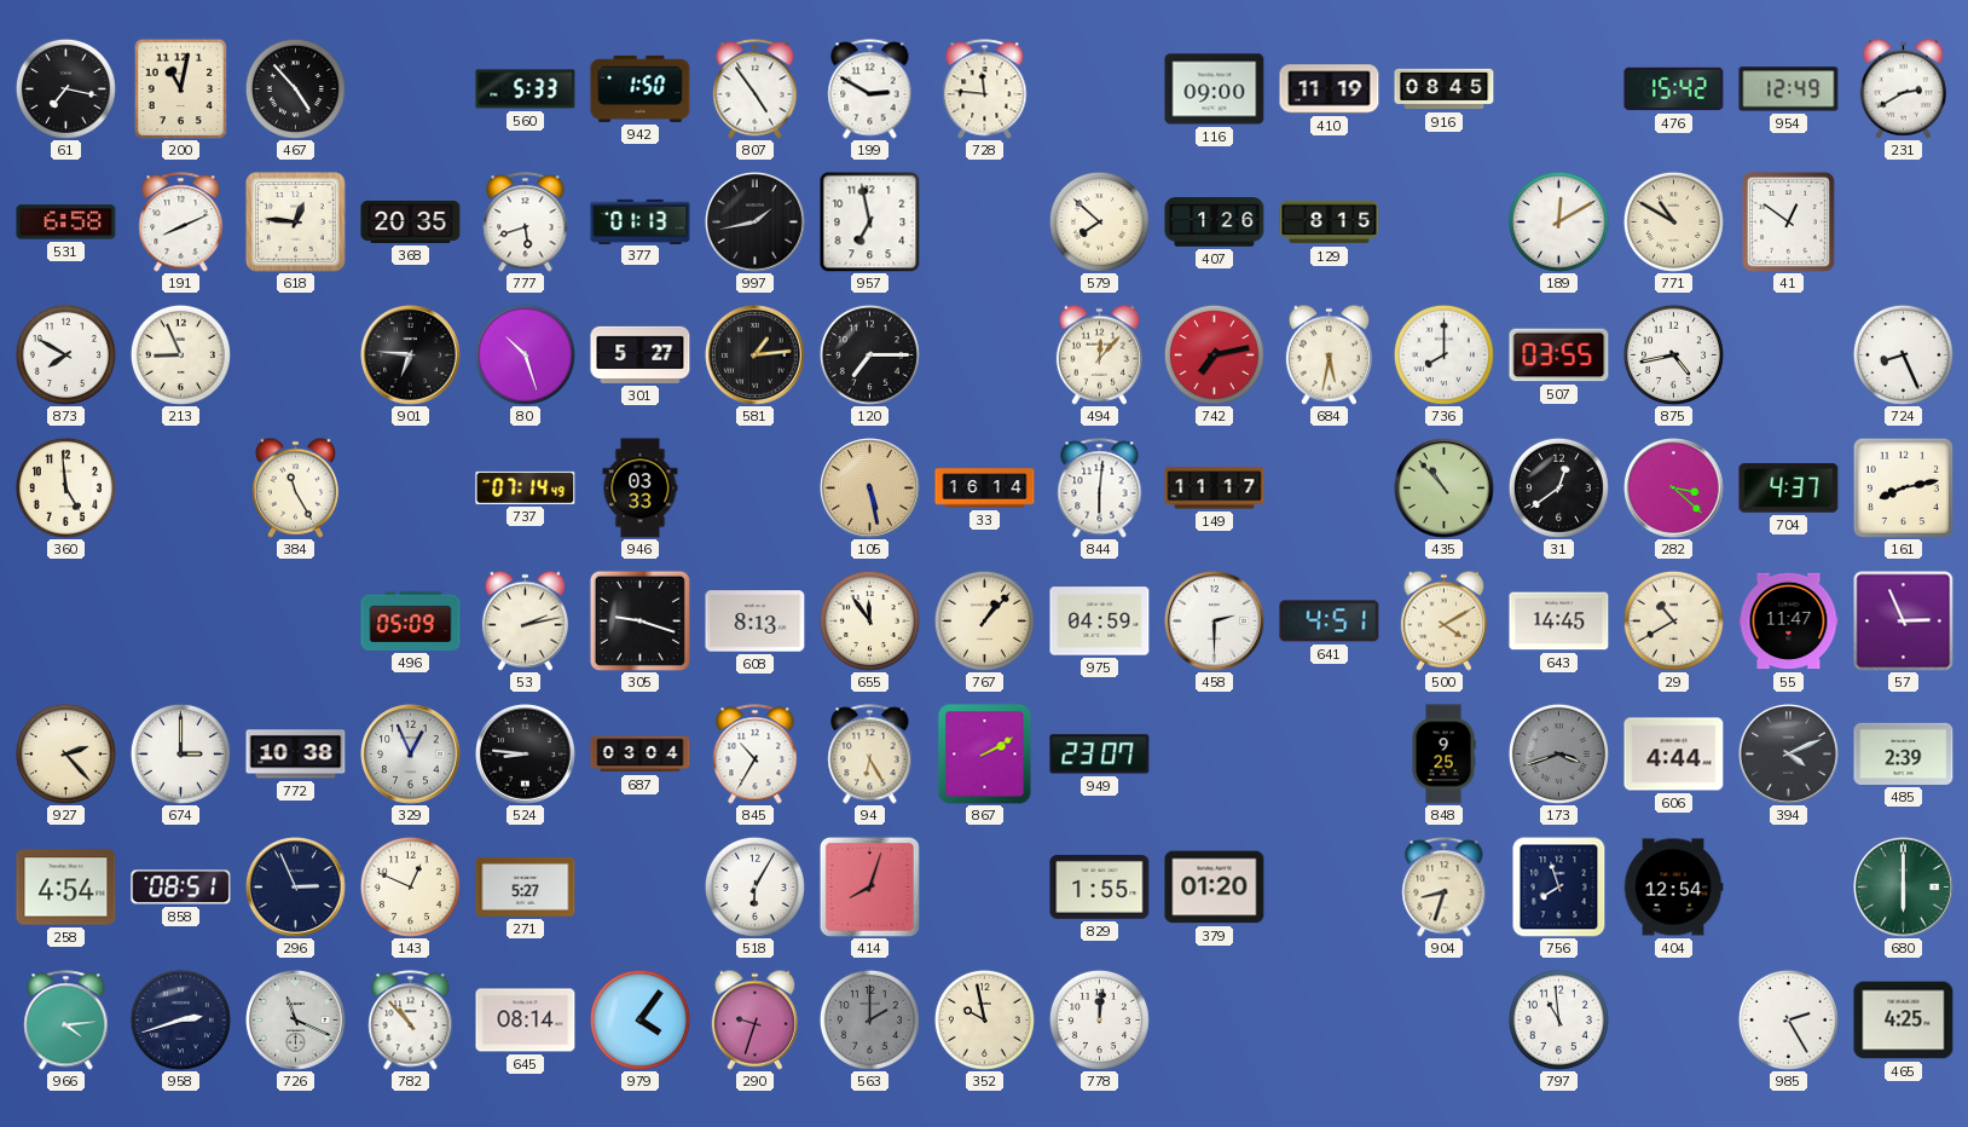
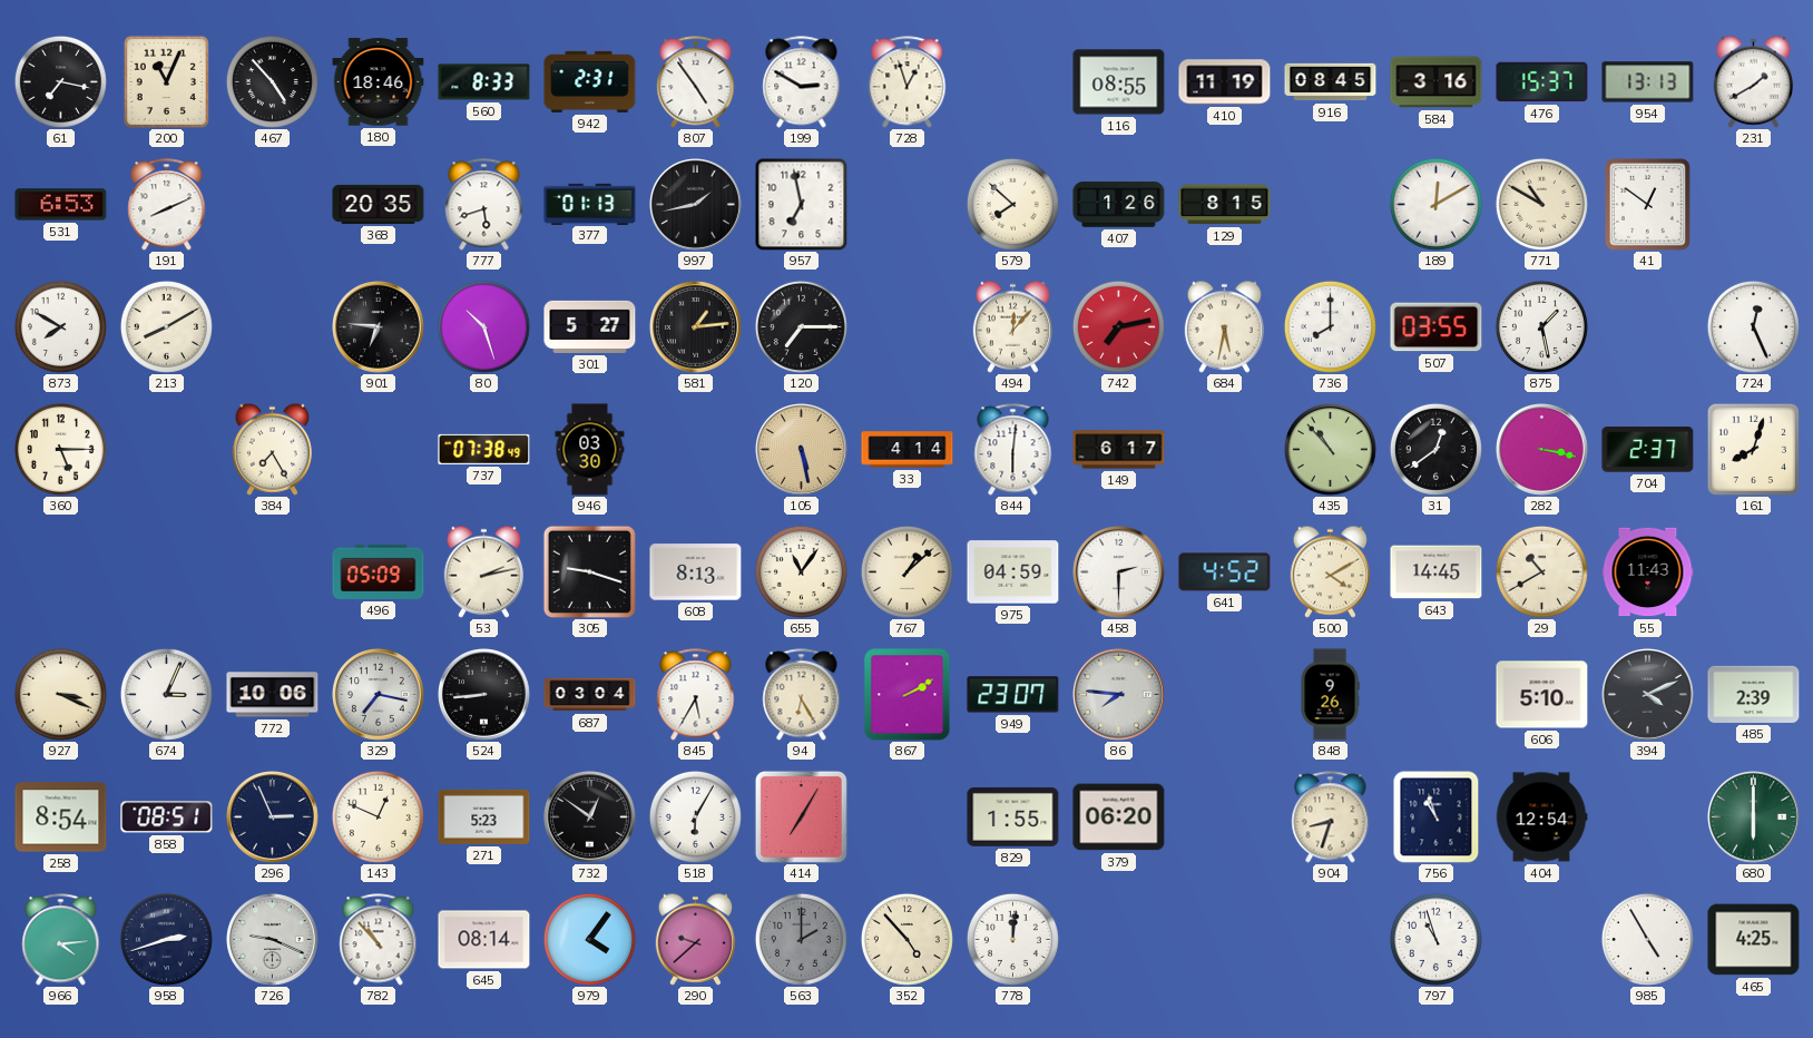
200: 11:02 -> 11:04
180: none -> 18:46
560: 5:33 -> 8:33
942: 1:50 -> 2:31
728: 11:46 -> 12:57
116: 09:00 -> 08:55
584: none -> 3:16
476: 15:42 -> 15:37
954: 12:49 -> 13:13
231: 2:40 -> 1:40
531: 6:58 -> 6:53
618: 12:46 -> none
213: 8:56 -> 8:10
875: 4:43 -> 1:28
724: 8:26 -> 12:26
360: 4:59 -> 5:15
384: 11:25 -> 7:25
737: 07:14 -> 07:38
946: 03:33 -> 03:30
33: 16:14 -> 4:14
149: 11:17 -> 6:17
282: 3:22 -> 3:17
704: 4:37 -> 2:37
161: 8:13 -> 8:03
655: 11:54 -> 11:06
767: 1:07 -> 1:08
641: 4:51 -> 4:52
55: 11:47 -> 11:43
57: 2:56 -> none
927: 2:23 -> 3:19
674: 3:00 -> 3:04
772: 10:38 -> 10:06
329: 12:56 -> 7:17
524: 8:46 -> 8:44
845: 10:35 -> 5:35
86: none -> 7:46
848: 9:25 -> 9:26
173: 3:42 -> none
606: 4:44 -> 5:10
258: 4:54 -> 8:54
271: 5:27 -> 5:23
732: none -> 12:51
414: 8:03 -> 7:05
379: 01:20 -> 06:20
756: 7:57 -> 10:57
726: 11:19 -> 9:19
290: 9:33 -> 9:38
352: 9:58 -> 4:53
797: 10:59 -> 10:57
985: 2:25 -> 4:55
